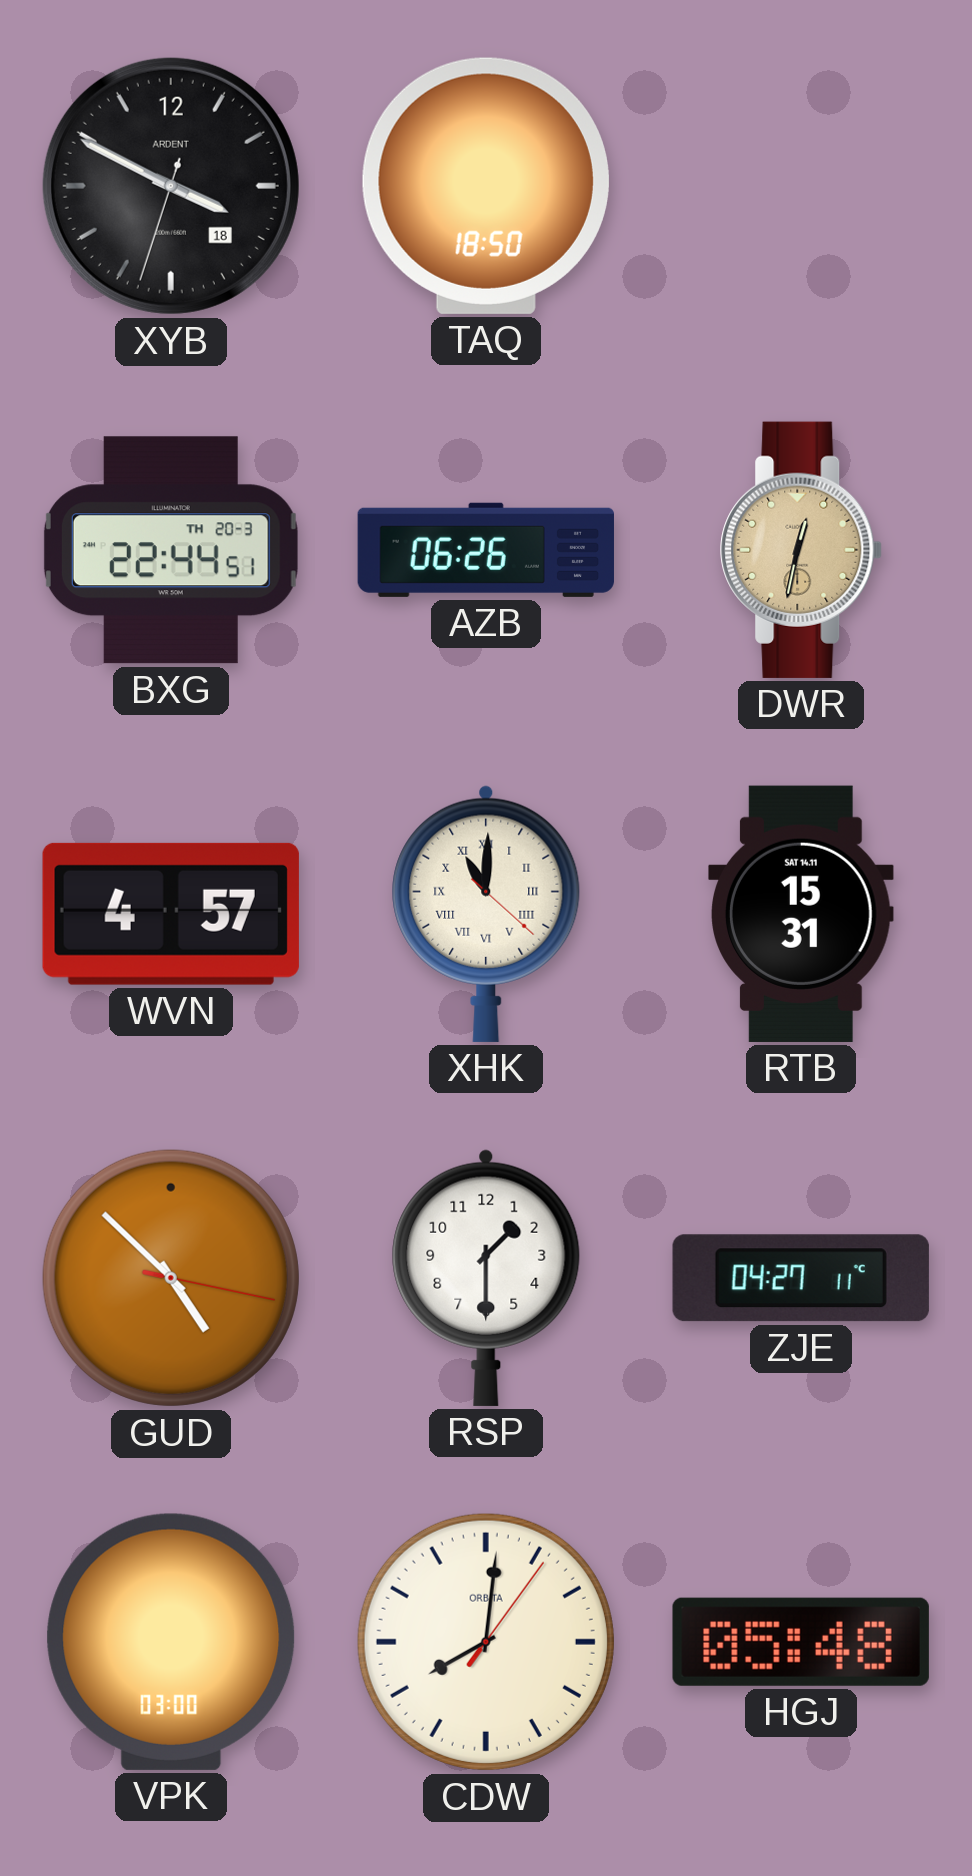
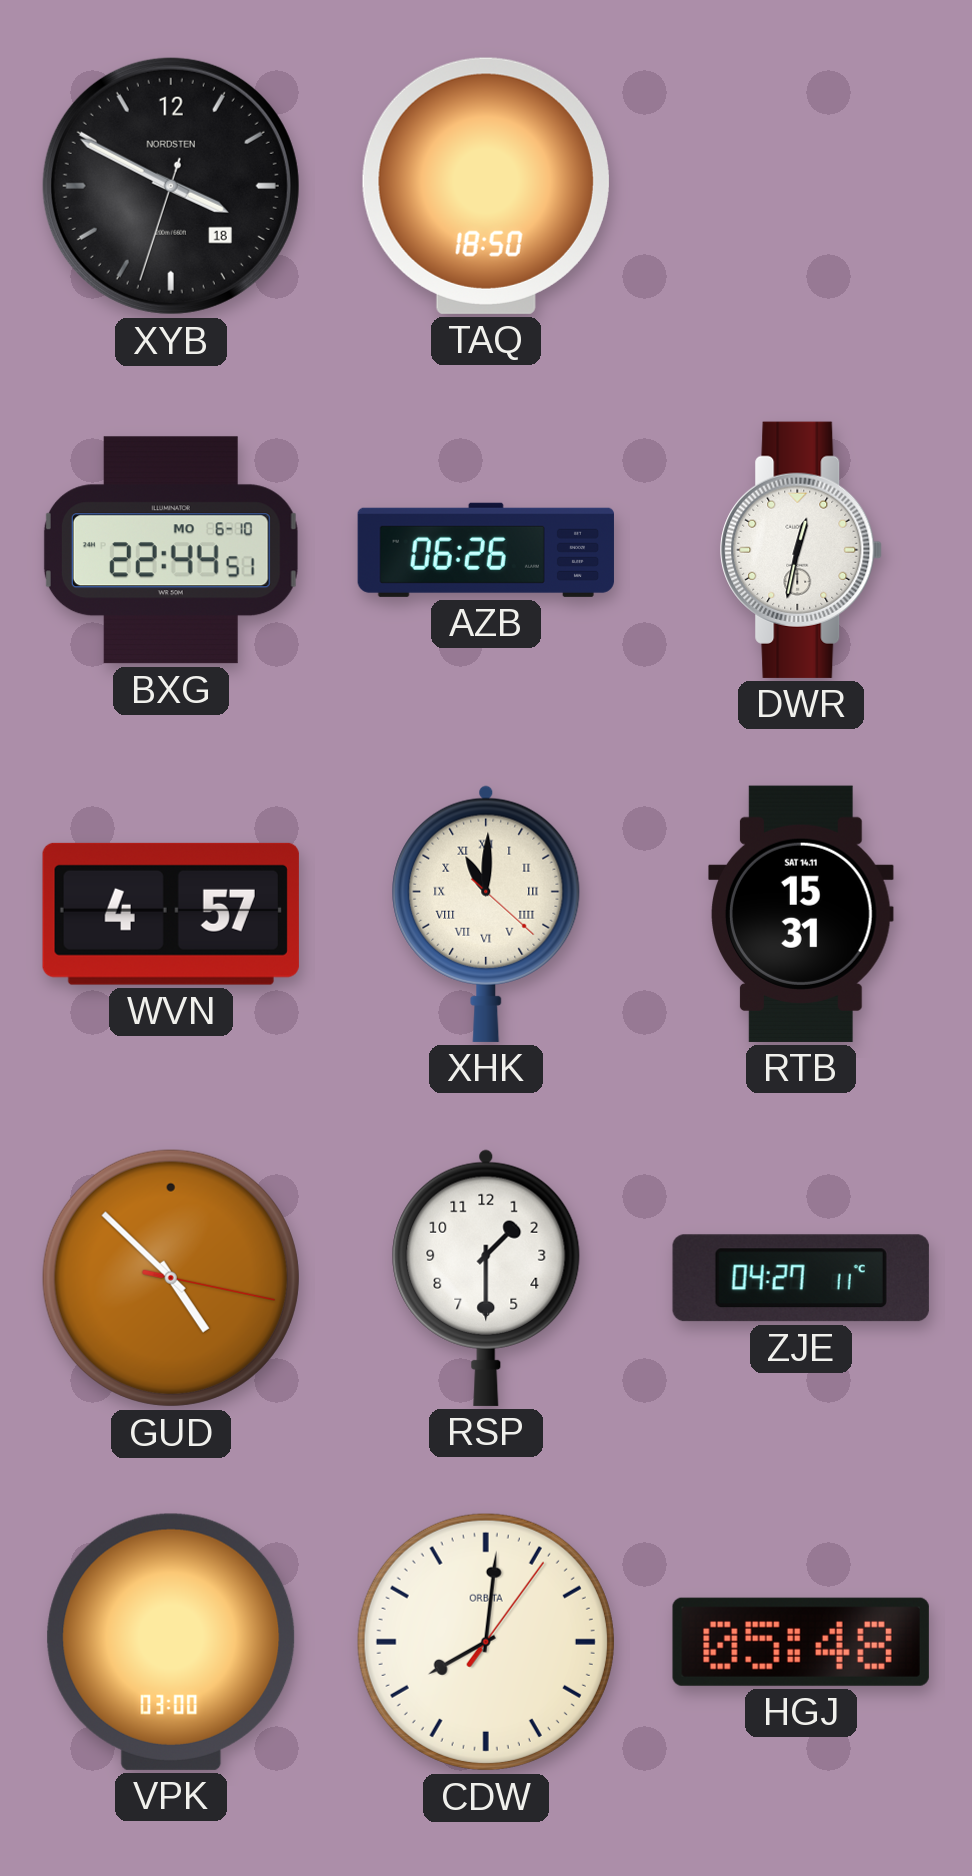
XYB brand: ARDENT -> NORDSTEN
BXG date: TH 20-3 -> MO 6-10
DWR dial: champagne -> white
